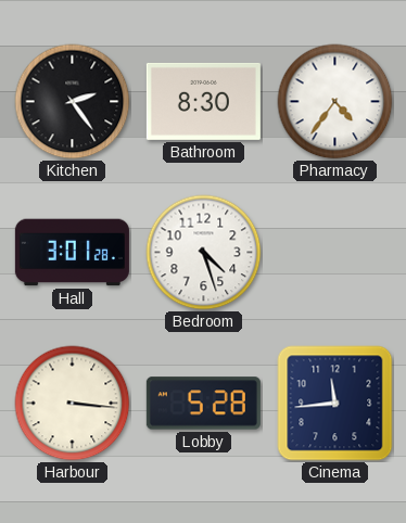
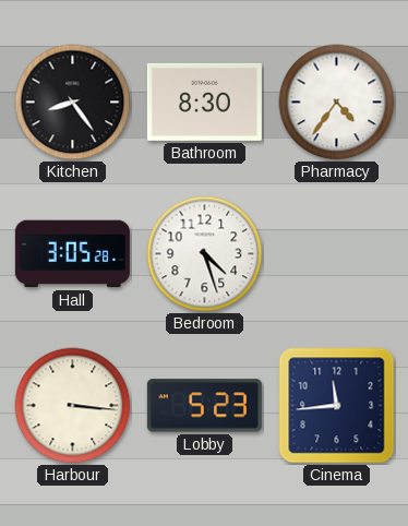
Kitchen: 2:24 -> 8:24
Hall: 3:01 -> 3:05
Lobby: 5:28 -> 5:23
